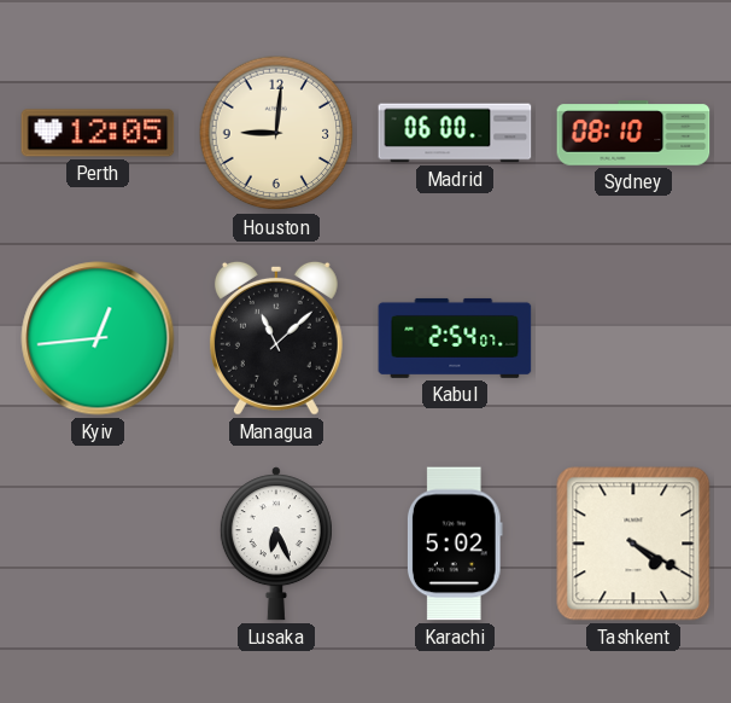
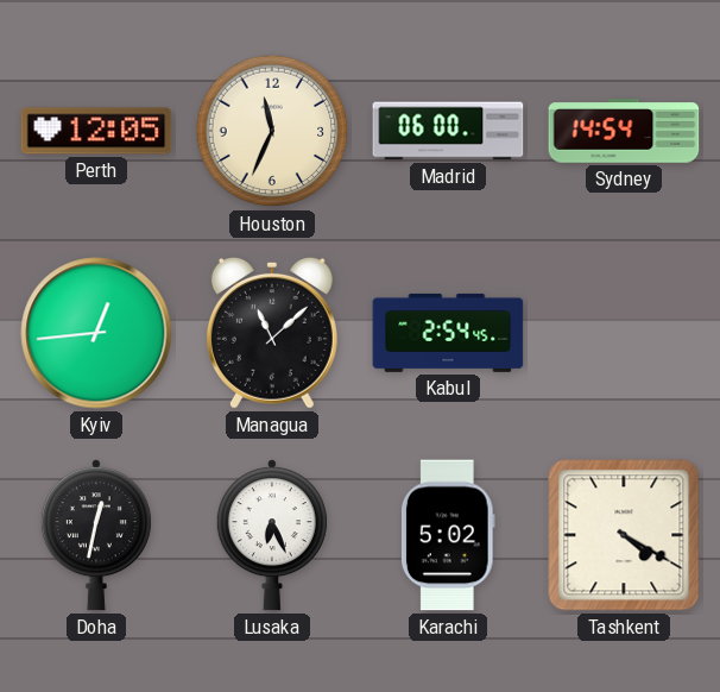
Houston: 9:01 -> 11:34
Sydney: 08:10 -> 14:54
Kabul: 2:54:07 -> 2:54:45
Doha: none -> 12:32
